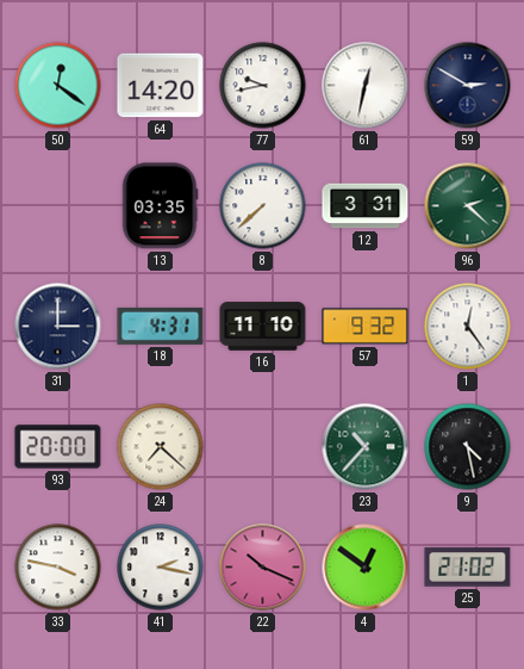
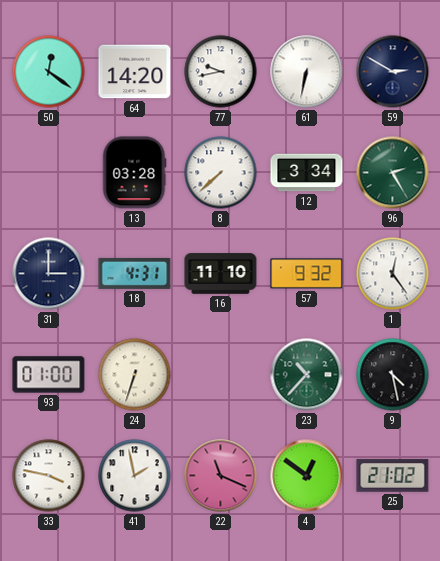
61: 12:32 -> 6:32
13: 03:35 -> 03:28
12: 3:31 -> 3:34
96: 2:22 -> 2:25
93: 20:00 -> 01:00
24: 7:22 -> 6:33
41: 2:17 -> 1:58
22: 10:19 -> 11:19
